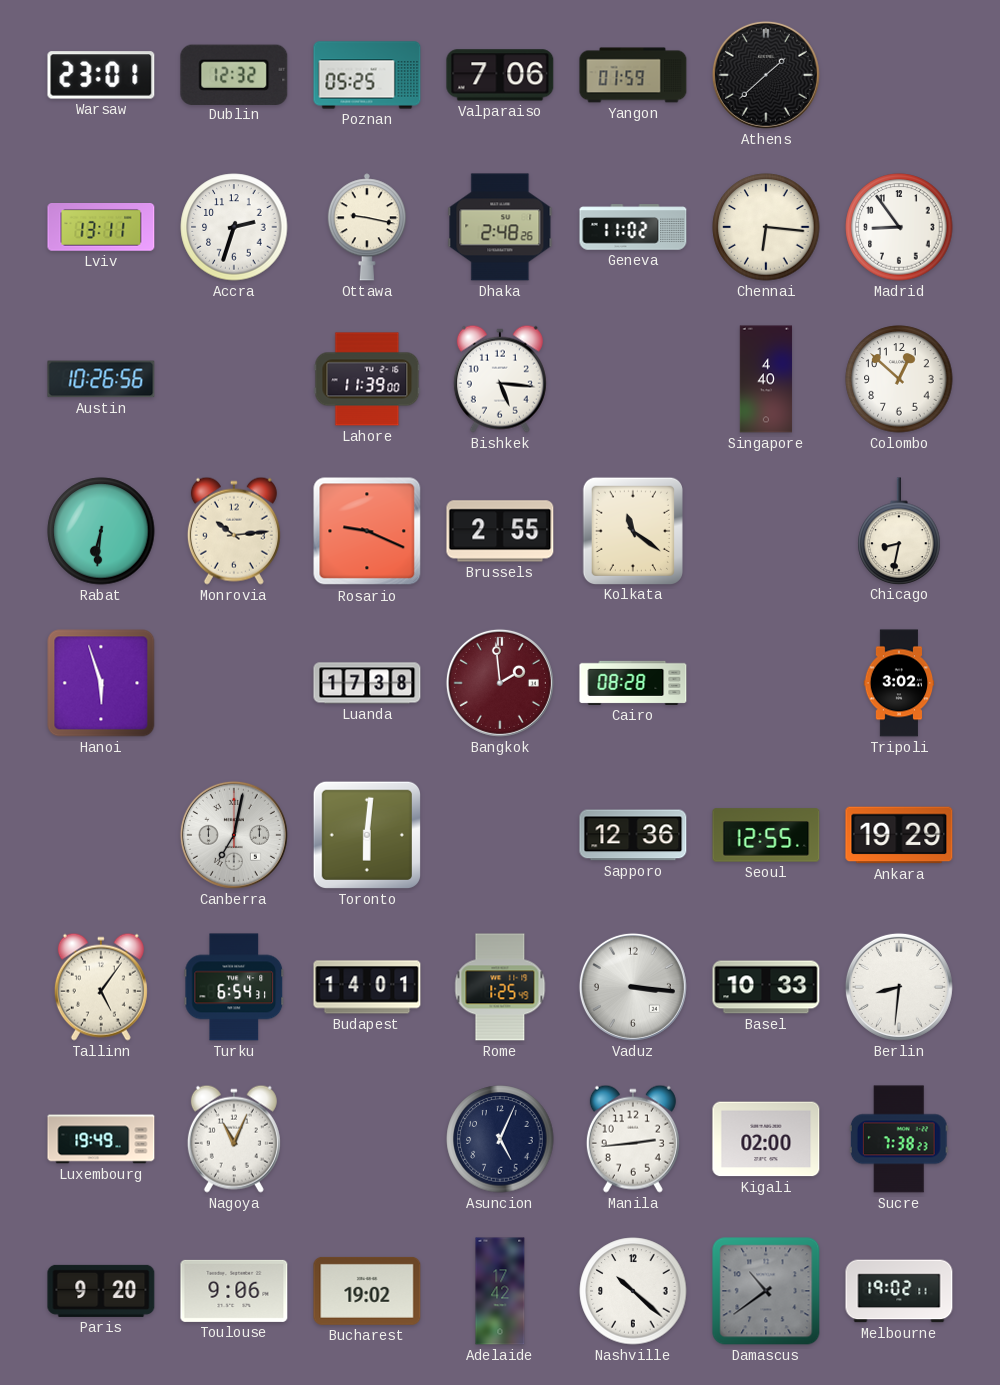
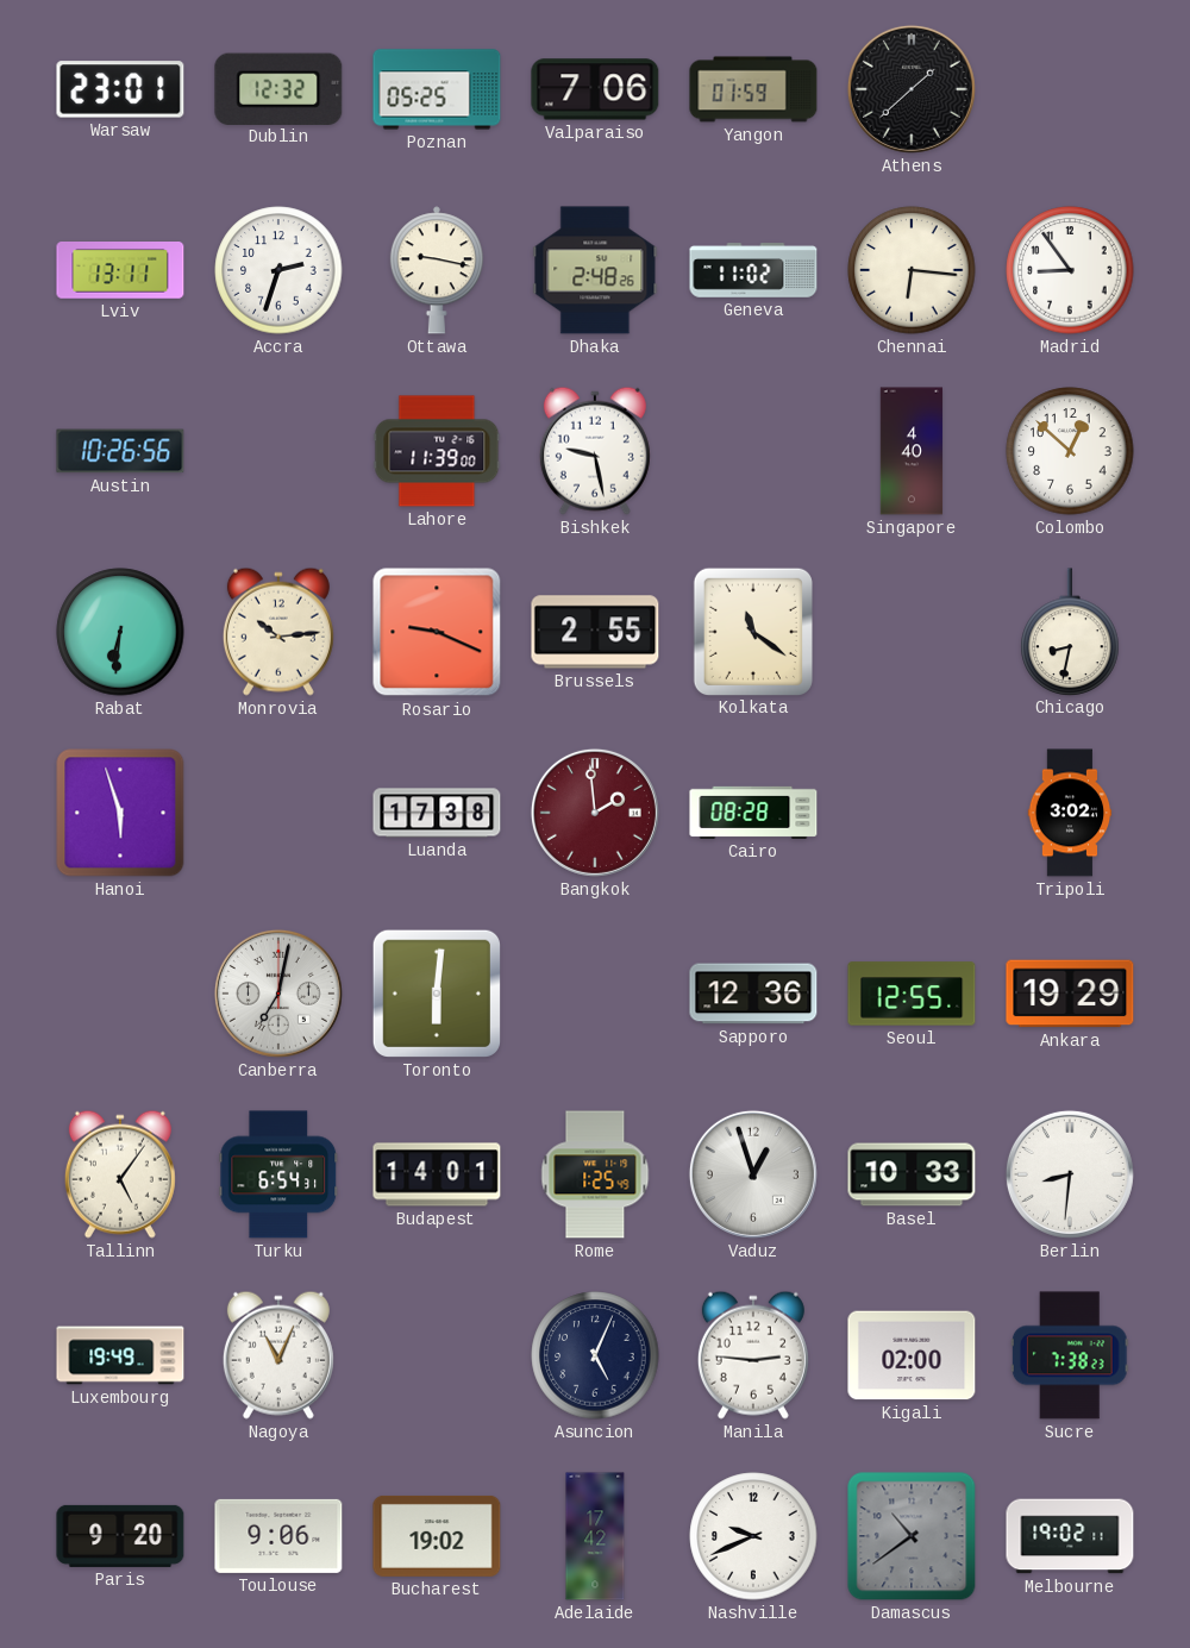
Bishkek: 5:16 -> 9:28
Vaduz: 3:16 -> 12:57
Manila: 2:44 -> 2:46
Nashville: 10:22 -> 9:41
